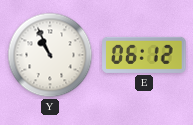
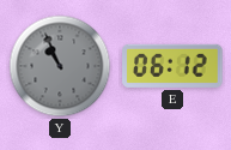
Y dial: white -> grey
